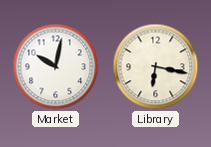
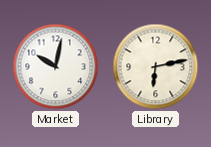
Library: 6:17 -> 6:13
